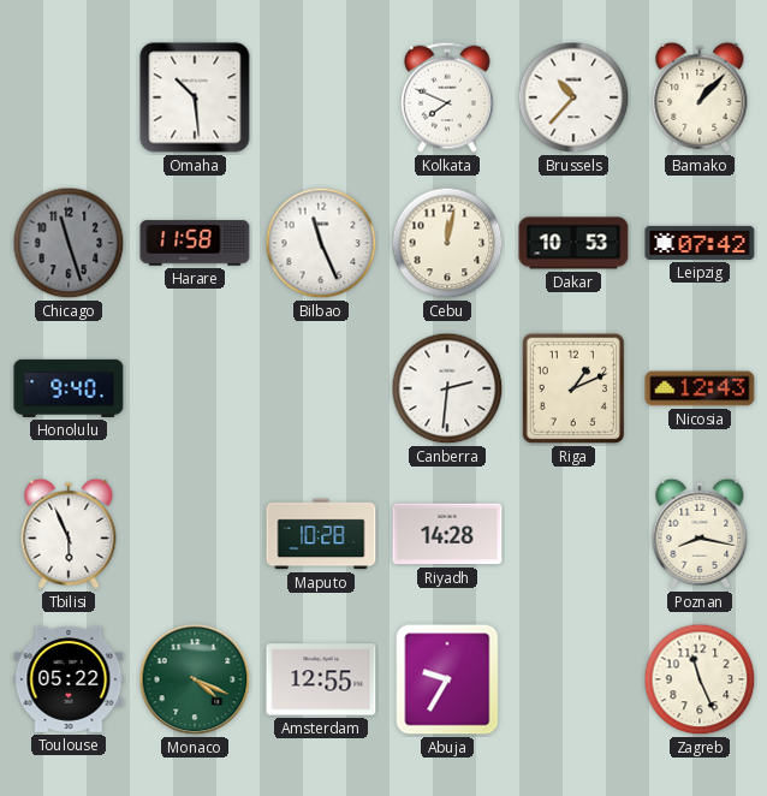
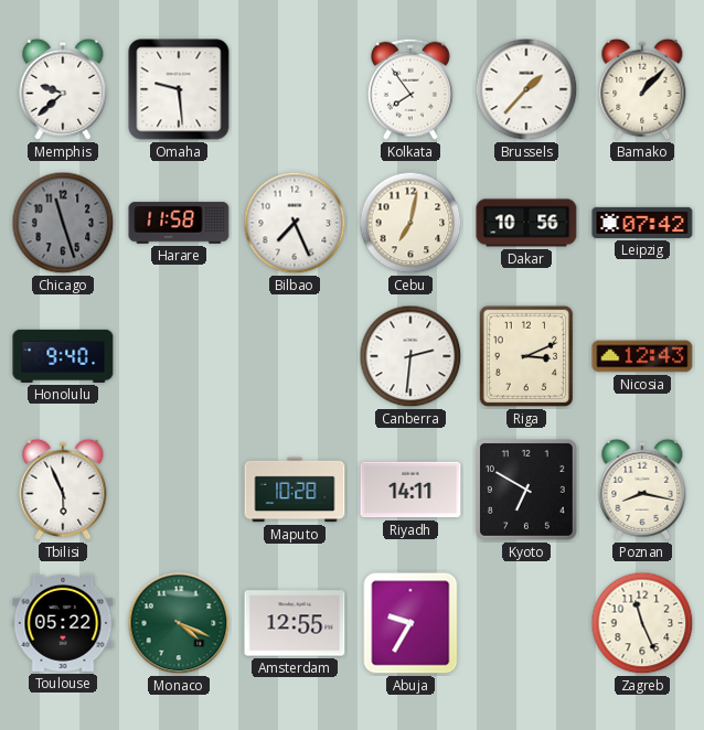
Memphis: none -> 9:38
Omaha: 10:29 -> 9:29
Kolkata: 7:49 -> 7:54
Brussels: 10:37 -> 1:37
Bilbao: 11:26 -> 7:26
Cebu: 12:02 -> 7:02
Dakar: 10:53 -> 10:56
Riga: 1:11 -> 3:11
Riyadh: 14:28 -> 14:11
Kyoto: none -> 6:50
